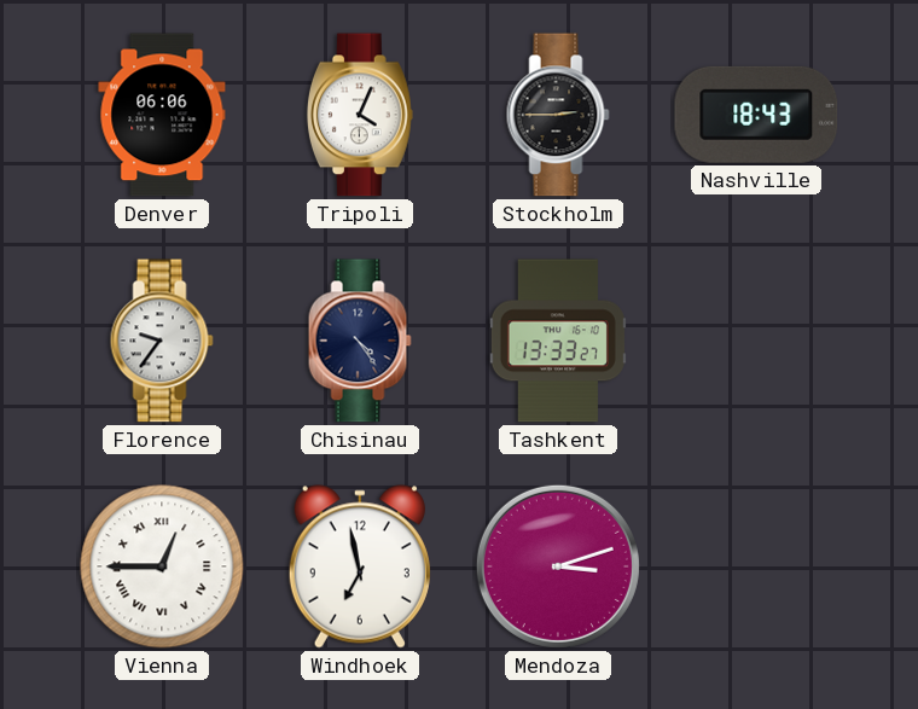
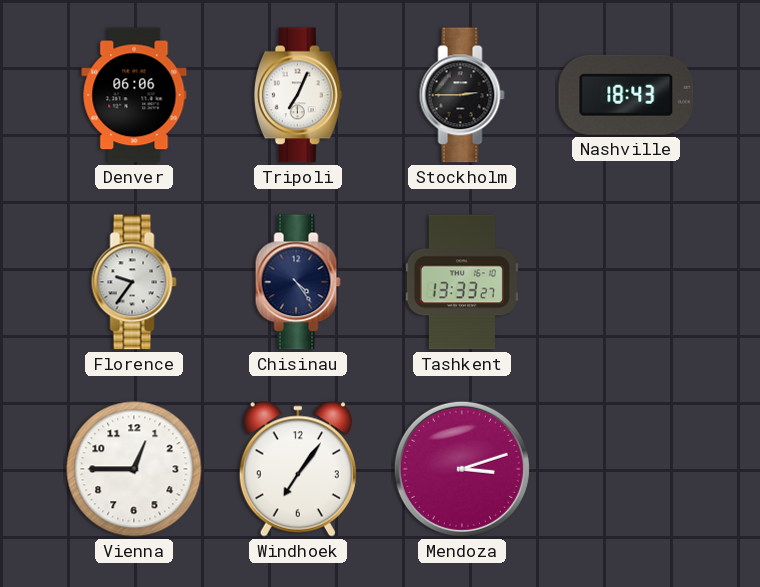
Tripoli: 4:04 -> 7:04
Vienna numerals: Roman -> Arabic
Windhoek: 6:58 -> 7:06
